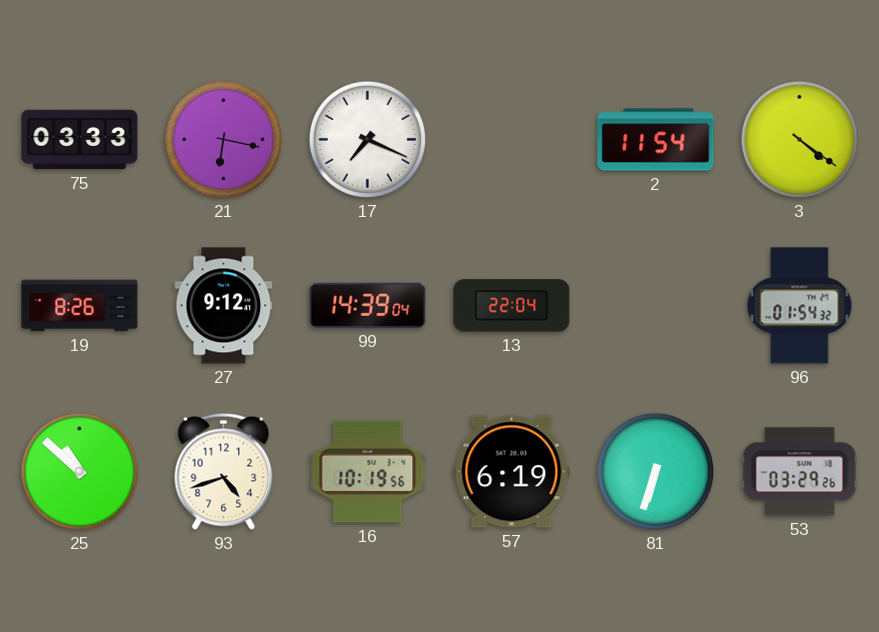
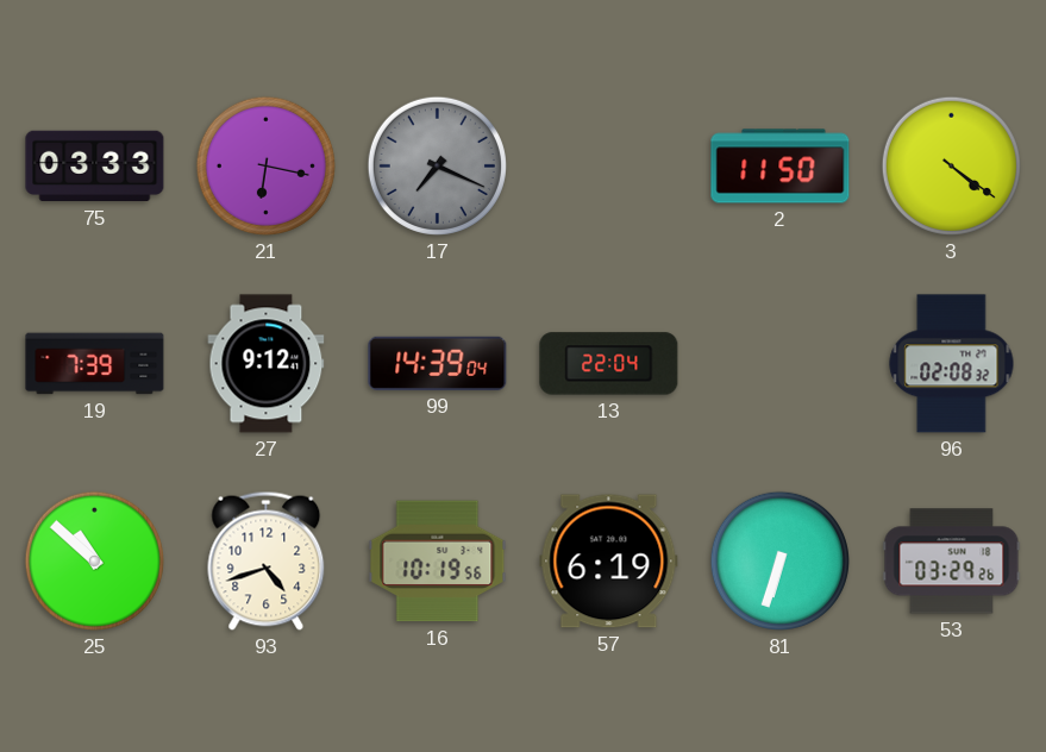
17 dial: white -> grey
2: 11:54 -> 11:50
19: 8:26 -> 7:39
96: 01:54 -> 02:08
